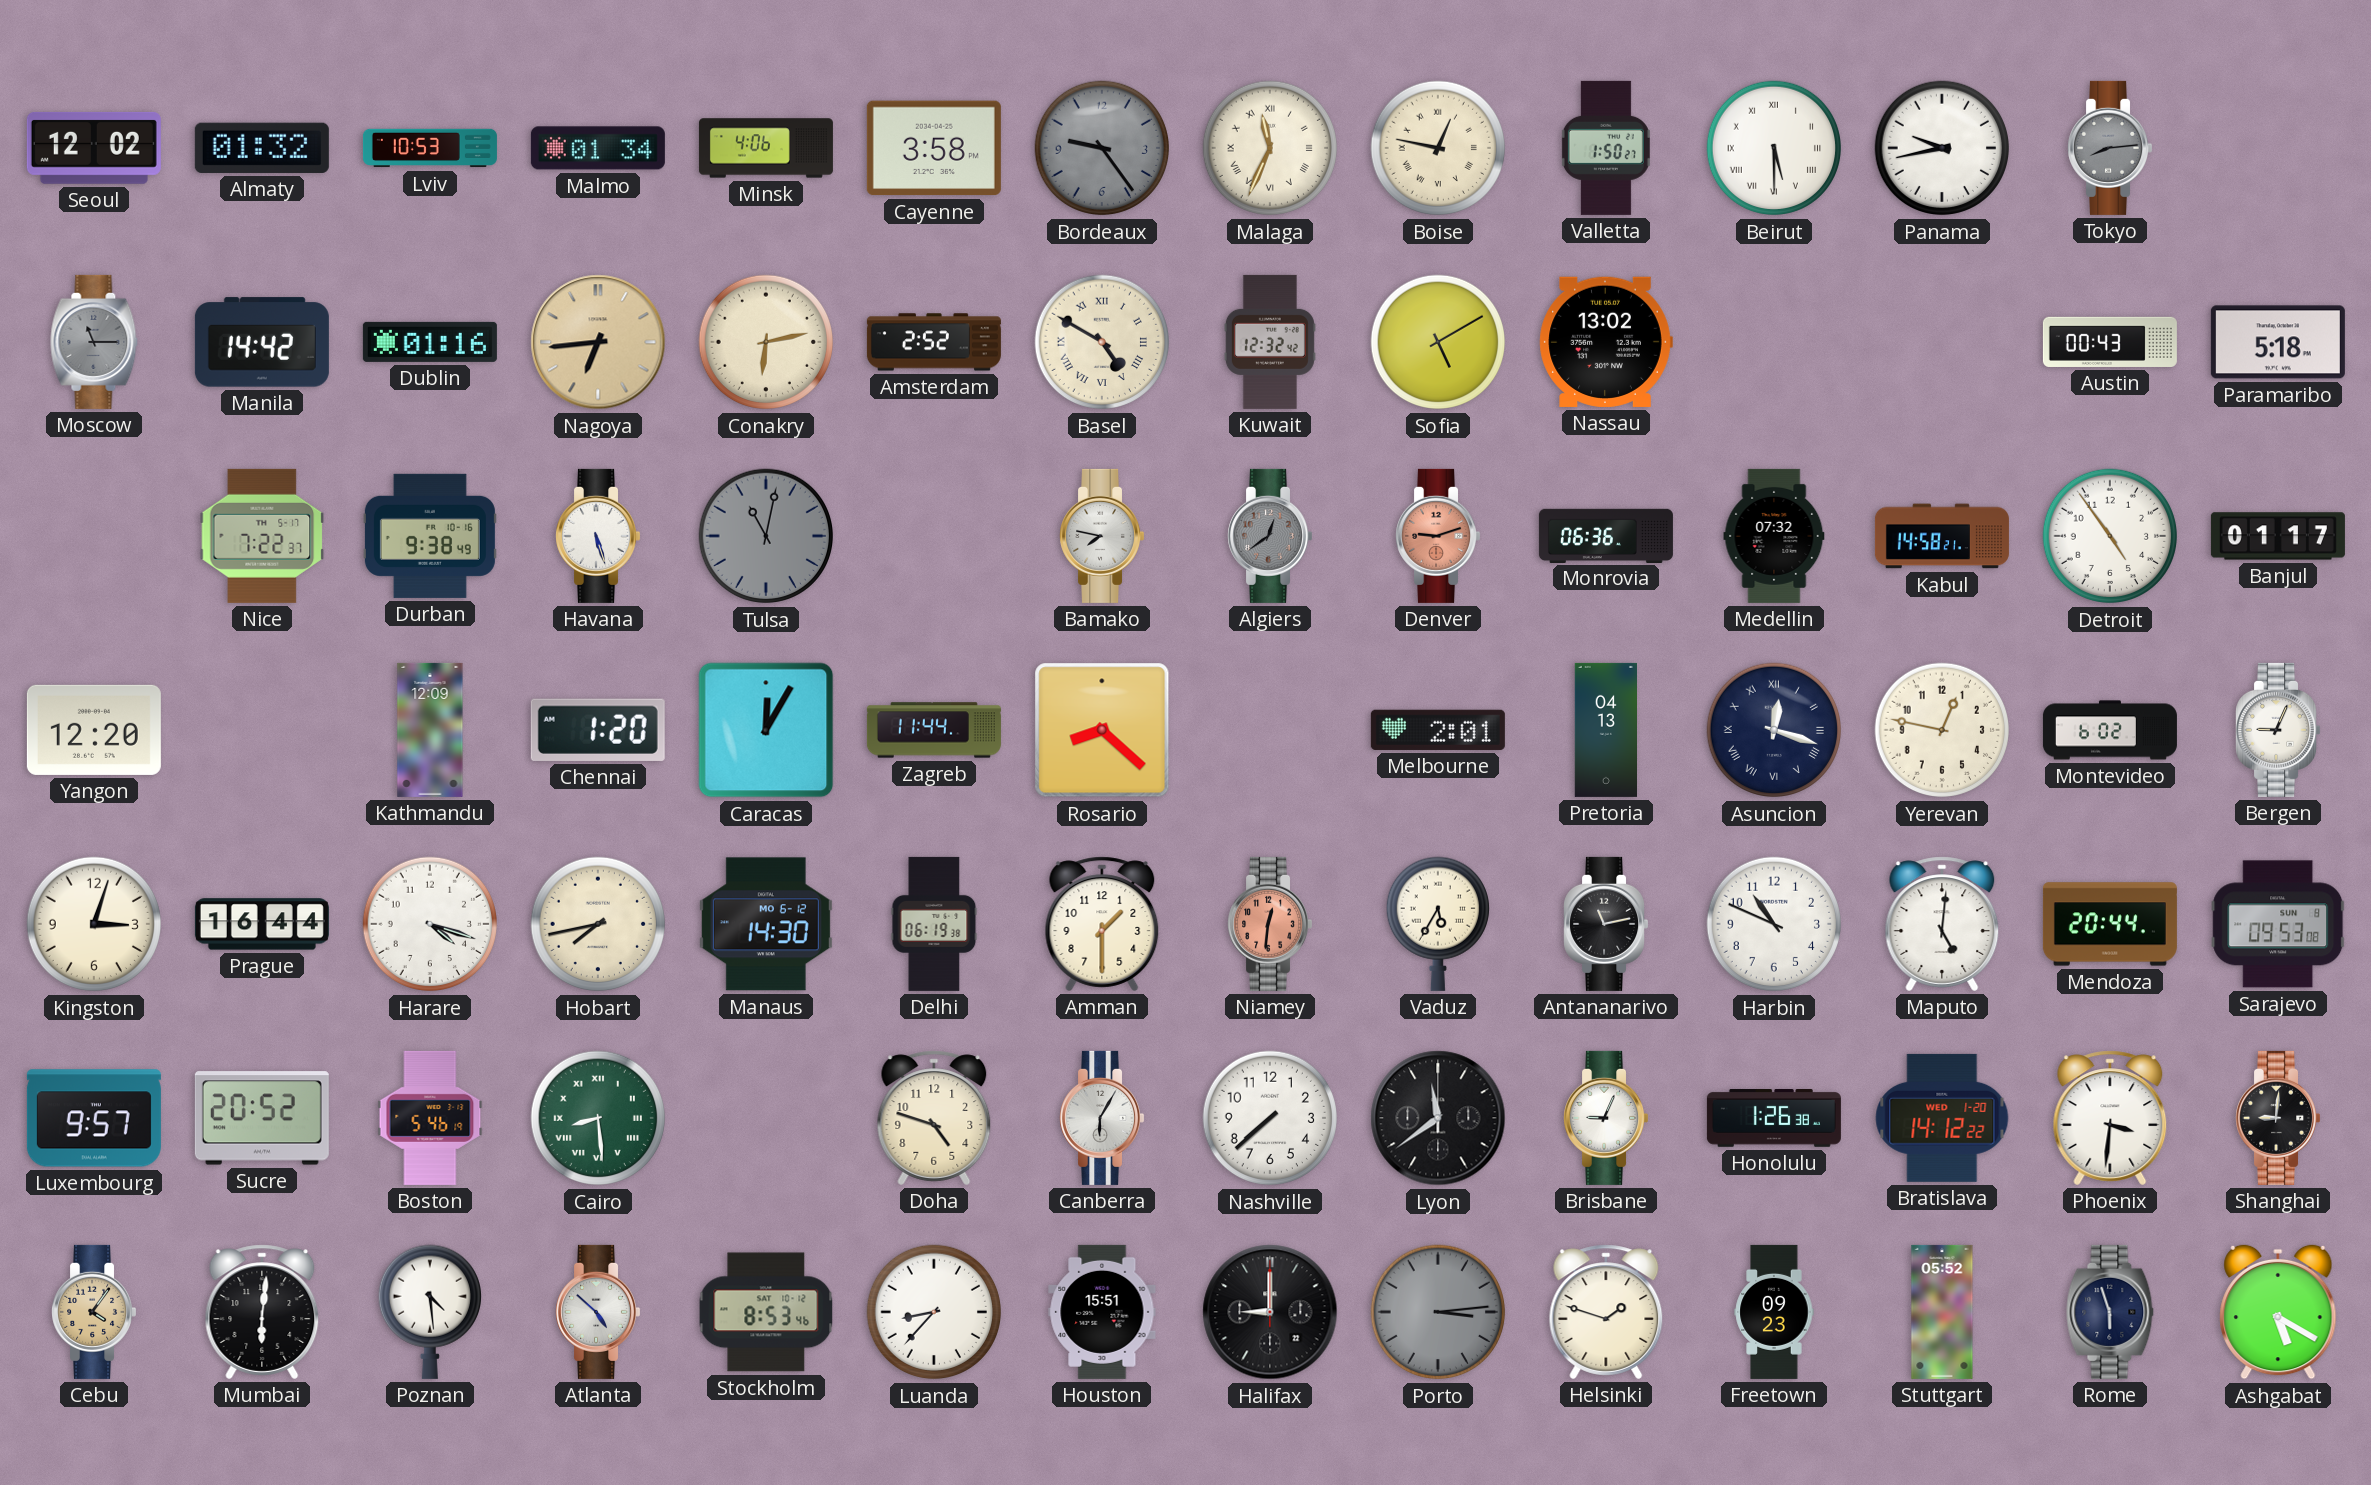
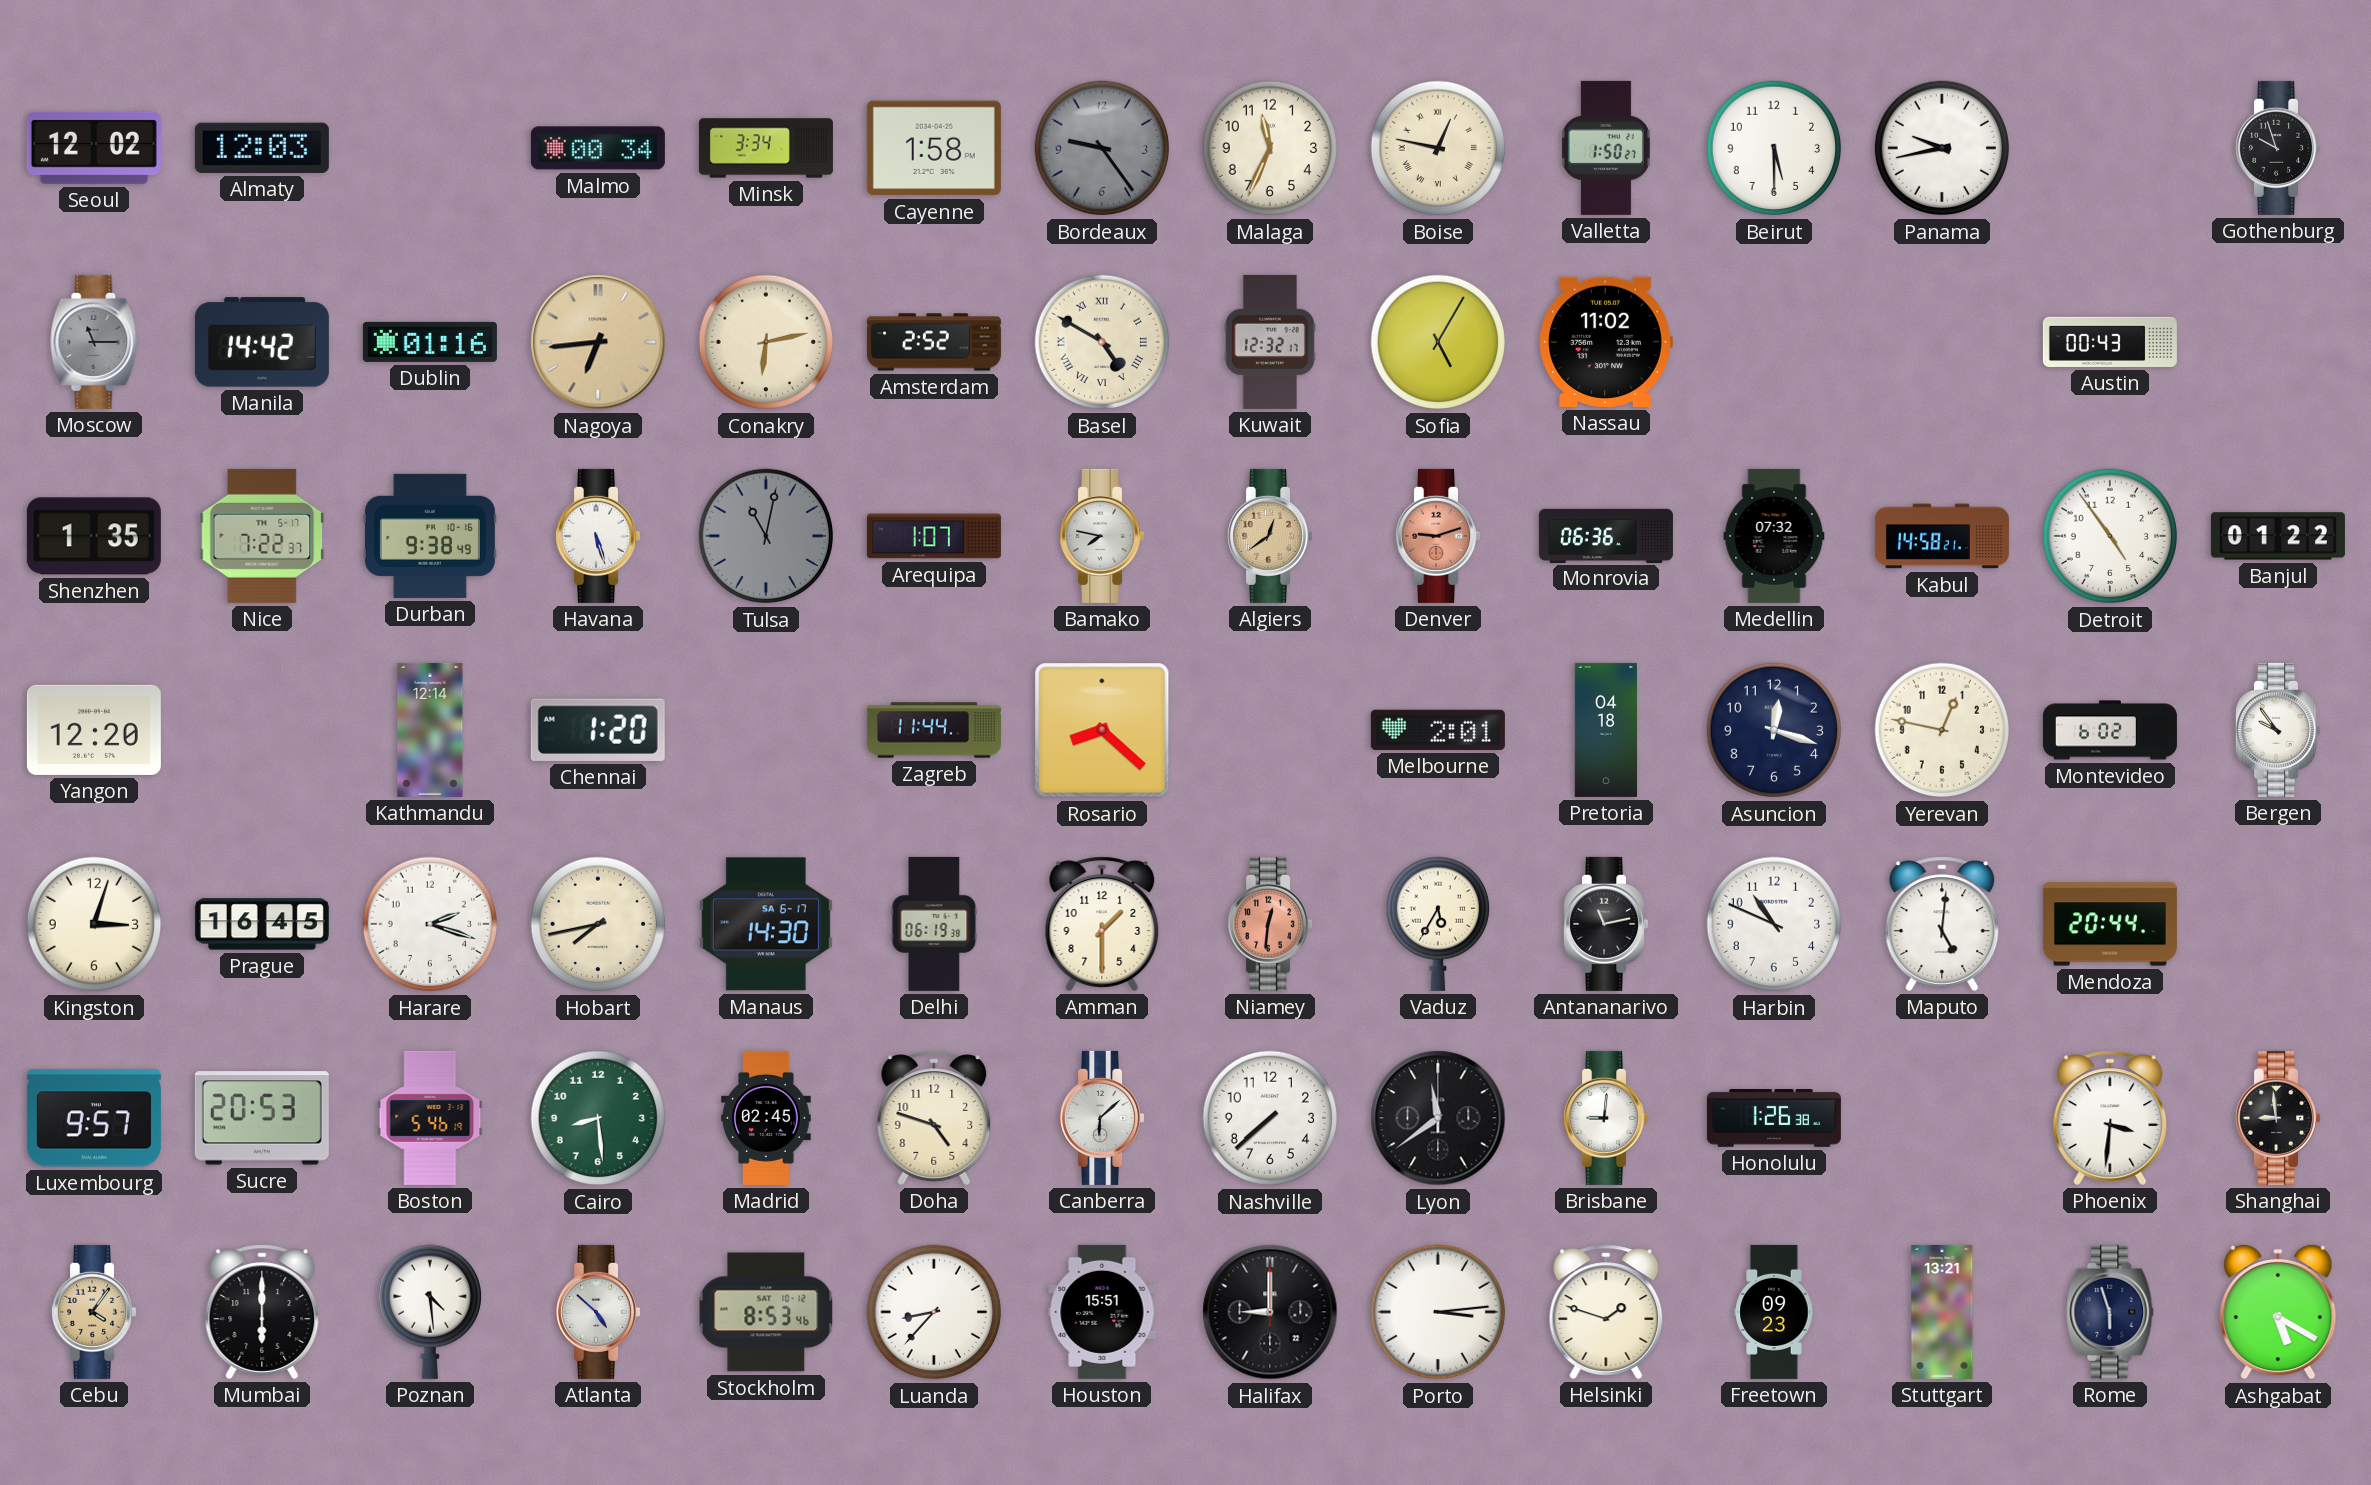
Almaty: 01:32 -> 12:03
Lviv: 10:53 -> none
Malmo: 01:34 -> 00:34
Minsk: 4:06 -> 3:34
Cayenne: 3:58 -> 1:58
Malaga numerals: Roman -> Arabic
Beirut numerals: Roman -> Arabic
Tokyo: 8:14 -> none
Gothenburg: none -> 9:57
Kuwait: 12:32:42 -> 12:32:17
Sofia: 5:10 -> 5:05
Nassau: 13:02 -> 11:02
Paramaribo: 5:18 -> none
Shenzhen: none -> 1:35
Arequipa: none -> 1:07
Algiers dial: grey -> champagne
Banjul: 01:17 -> 01:22
Kathmandu: 12:09 -> 12:14
Caracas: 12:05 -> none
Pretoria: 04:13 -> 04:18
Asuncion numerals: Roman -> Arabic
Bergen: 9:04 -> 9:54
Prague: 16:44 -> 16:45
Harare: 4:18 -> 2:18
Manaus date: MO 6-12 -> SA 6-17
Sarajevo: 09:53 -> none
Sucre: 20:52 -> 20:53
Cairo numerals: Roman -> Arabic
Madrid: none -> 02:45
Canberra: 6:05 -> 6:08
Brisbane: 9:04 -> 9:01
Bratislava: 14:12 -> none
Shanghai: 9:01 -> 8:59
Mumbai: 6:01 -> 6:00
Porto dial: grey -> white
Stuttgart: 05:52 -> 13:21
